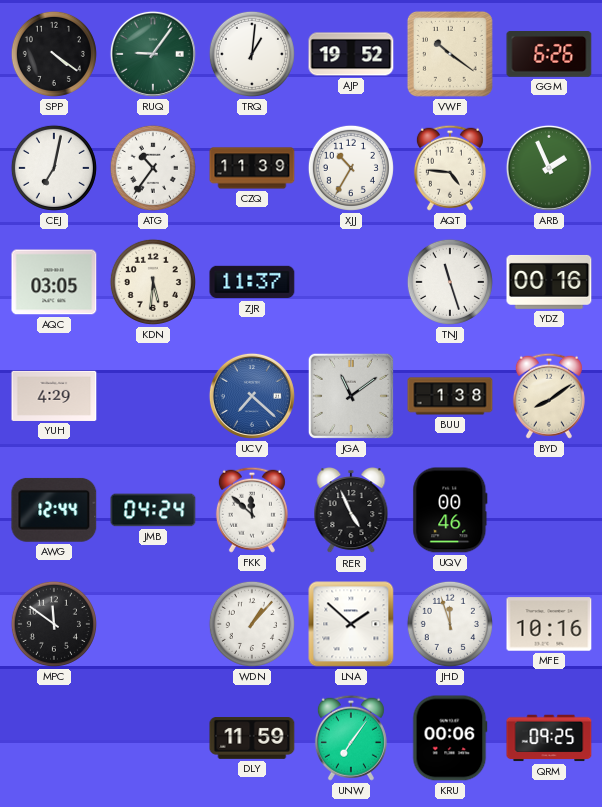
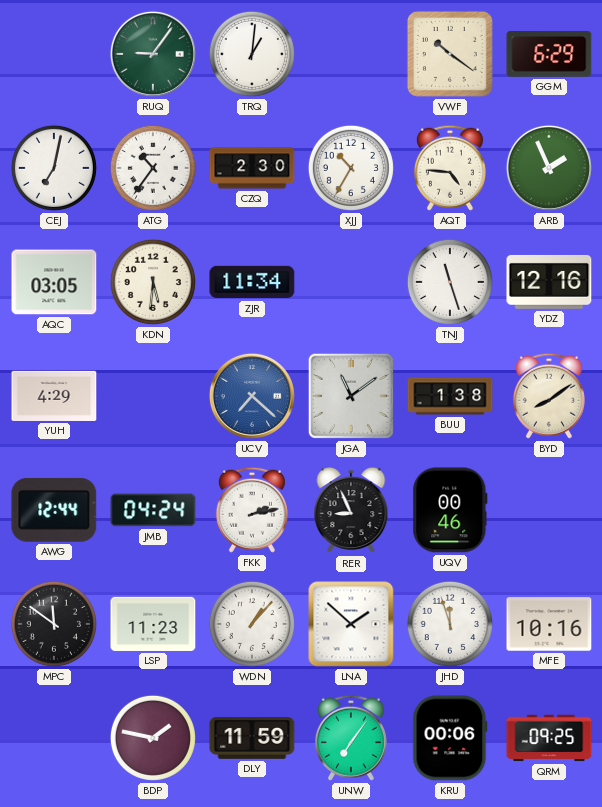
SPP: 4:21 -> none
AJP: 19:52 -> none
GGM: 6:26 -> 6:29
CZQ: 11:39 -> 2:30
ZJR: 11:37 -> 11:34
YDZ: 00:16 -> 12:16
FKK: 11:52 -> 2:13
RER: 4:56 -> 8:56
LSP: none -> 11:23
BDP: none -> 1:47
